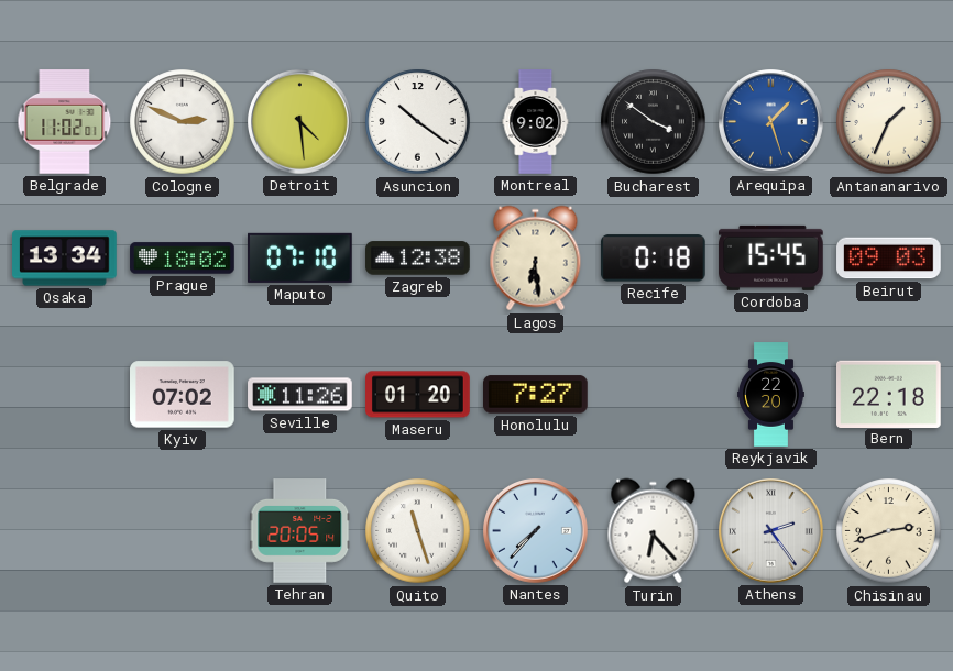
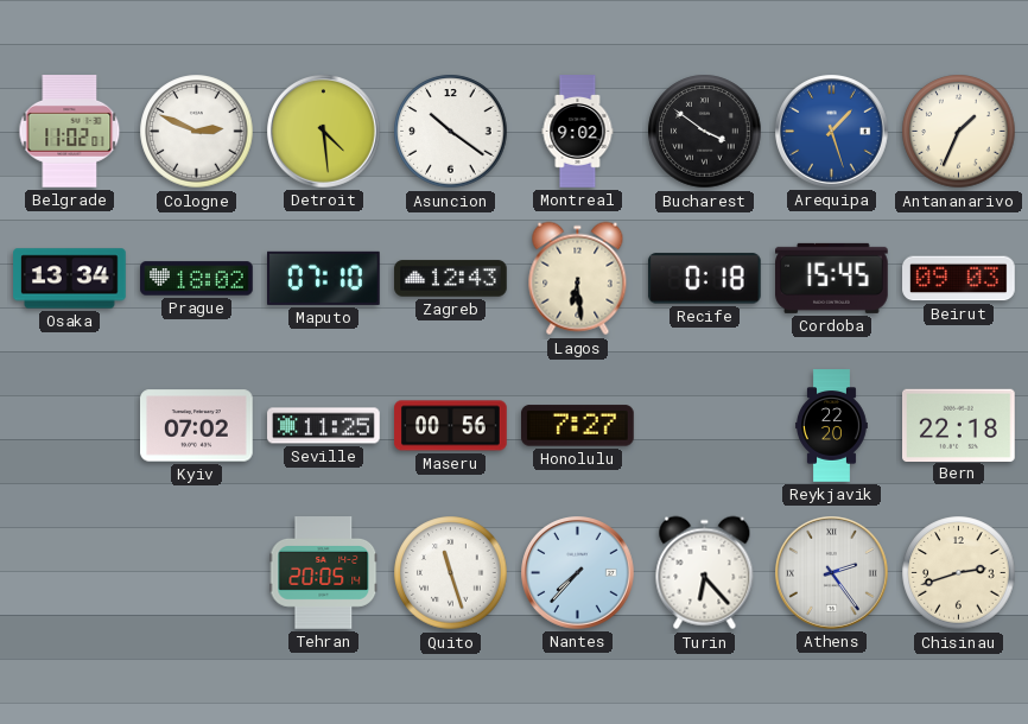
Zagreb: 12:38 -> 12:43
Seville: 11:26 -> 11:25
Maseru: 01:20 -> 00:56
